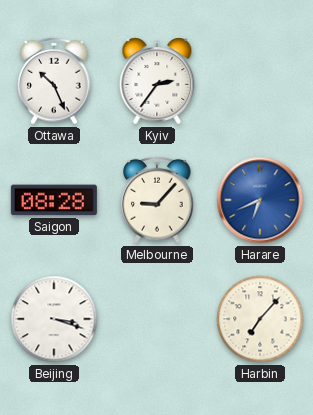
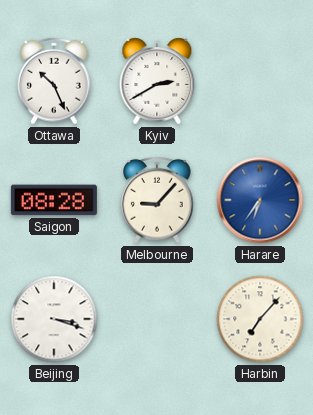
Kyiv: 2:36 -> 2:40
Harare: 6:41 -> 6:36
